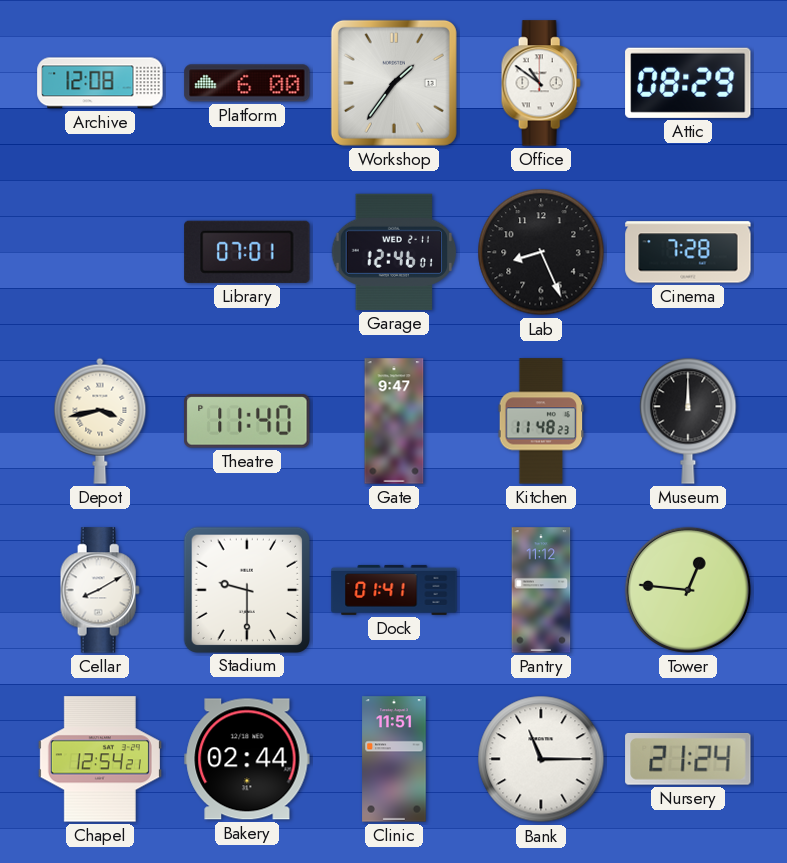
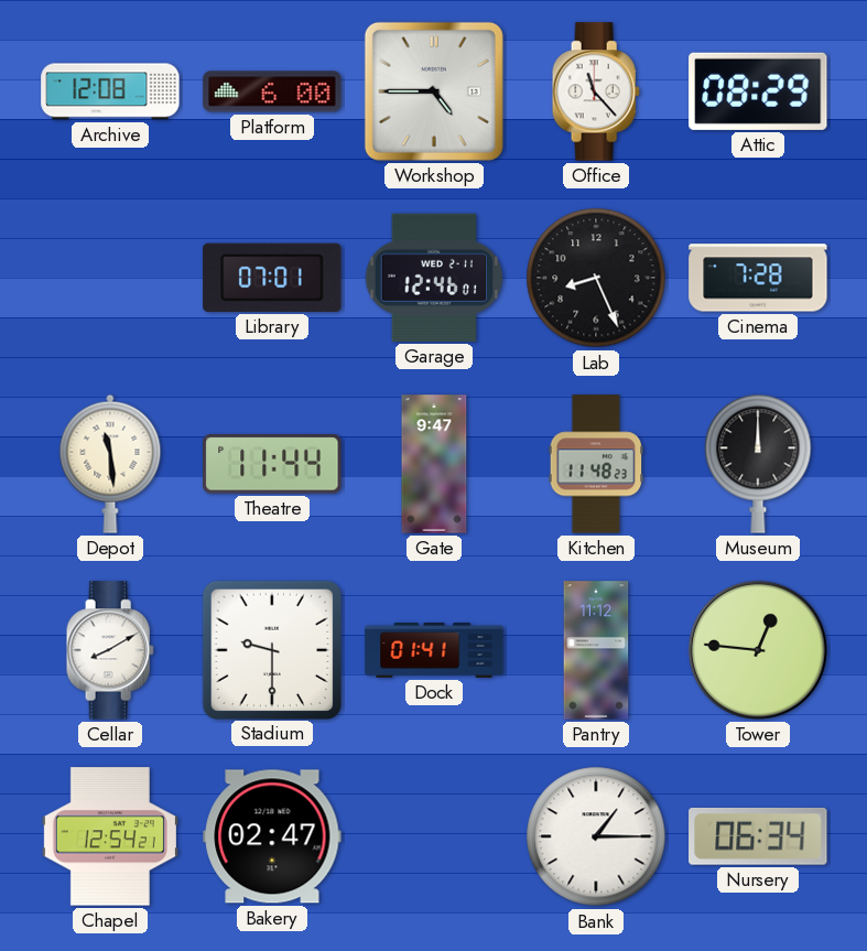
Workshop: 1:36 -> 4:45
Office: 10:51 -> 11:23
Depot: 3:43 -> 11:29
Theatre: 11:40 -> 11:44
Bakery: 02:44 -> 02:47
Clinic: 11:51 -> none
Bank: 11:15 -> 1:15
Nursery: 21:24 -> 06:34
